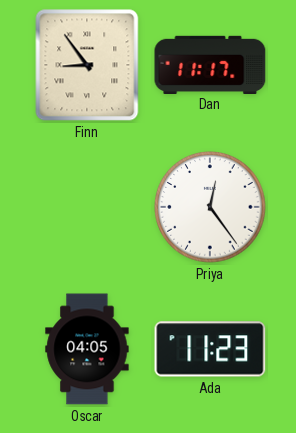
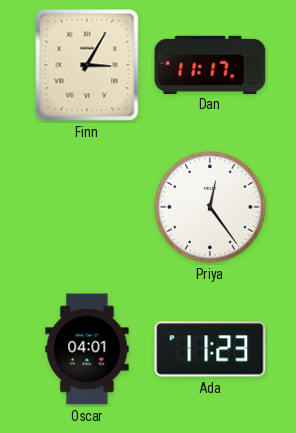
Finn: 8:54 -> 3:05
Oscar: 04:05 -> 04:01
